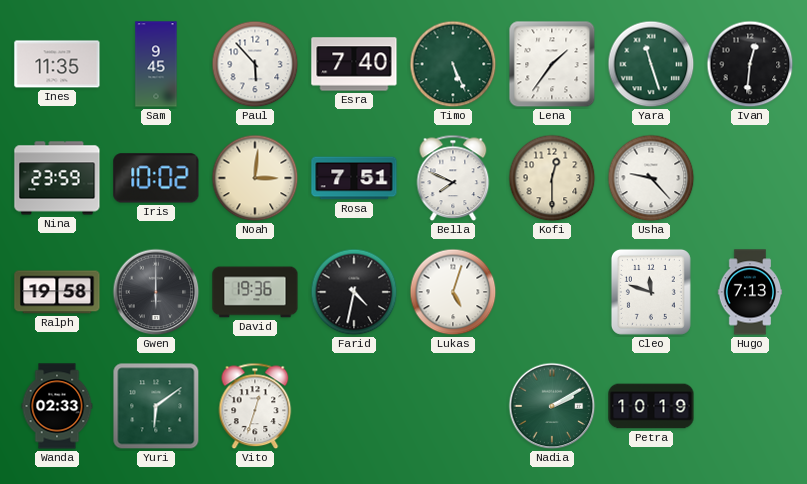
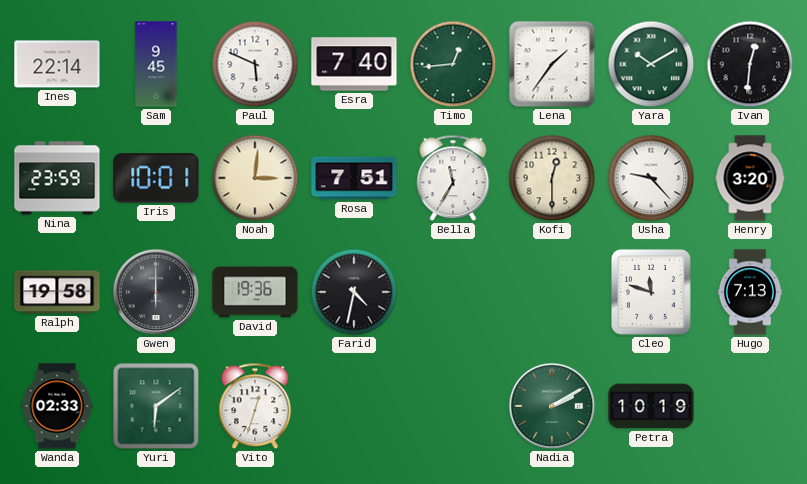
Ines: 11:35 -> 22:14
Paul: 5:53 -> 5:49
Timo: 5:26 -> 12:44
Yara: 11:27 -> 10:10
Iris: 10:02 -> 10:01
Bella: 7:49 -> 11:35
Henry: none -> 3:20
Lukas: 5:03 -> none
